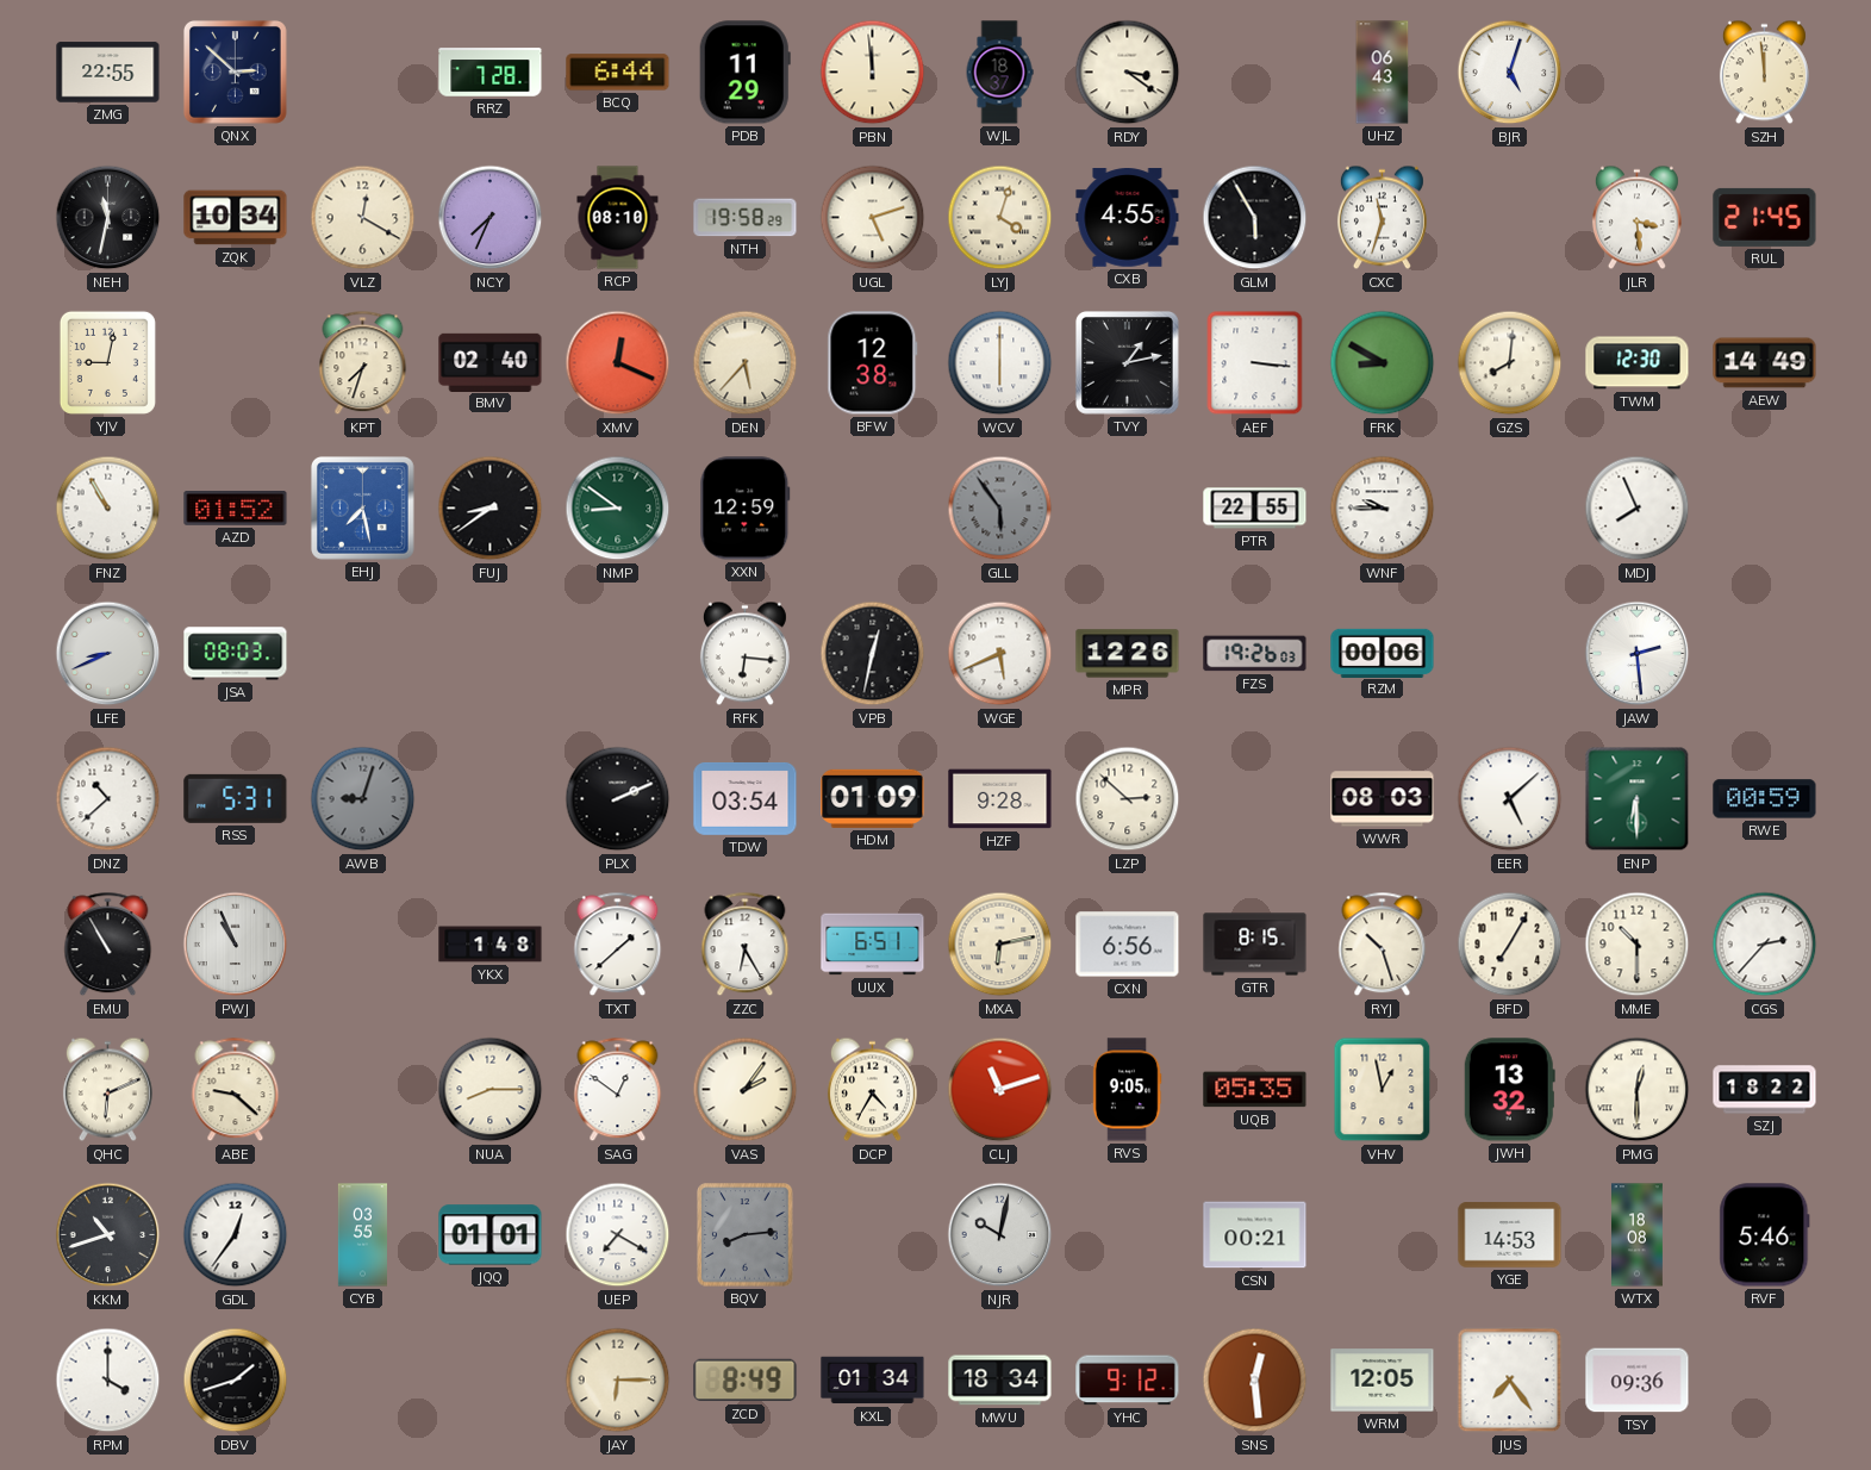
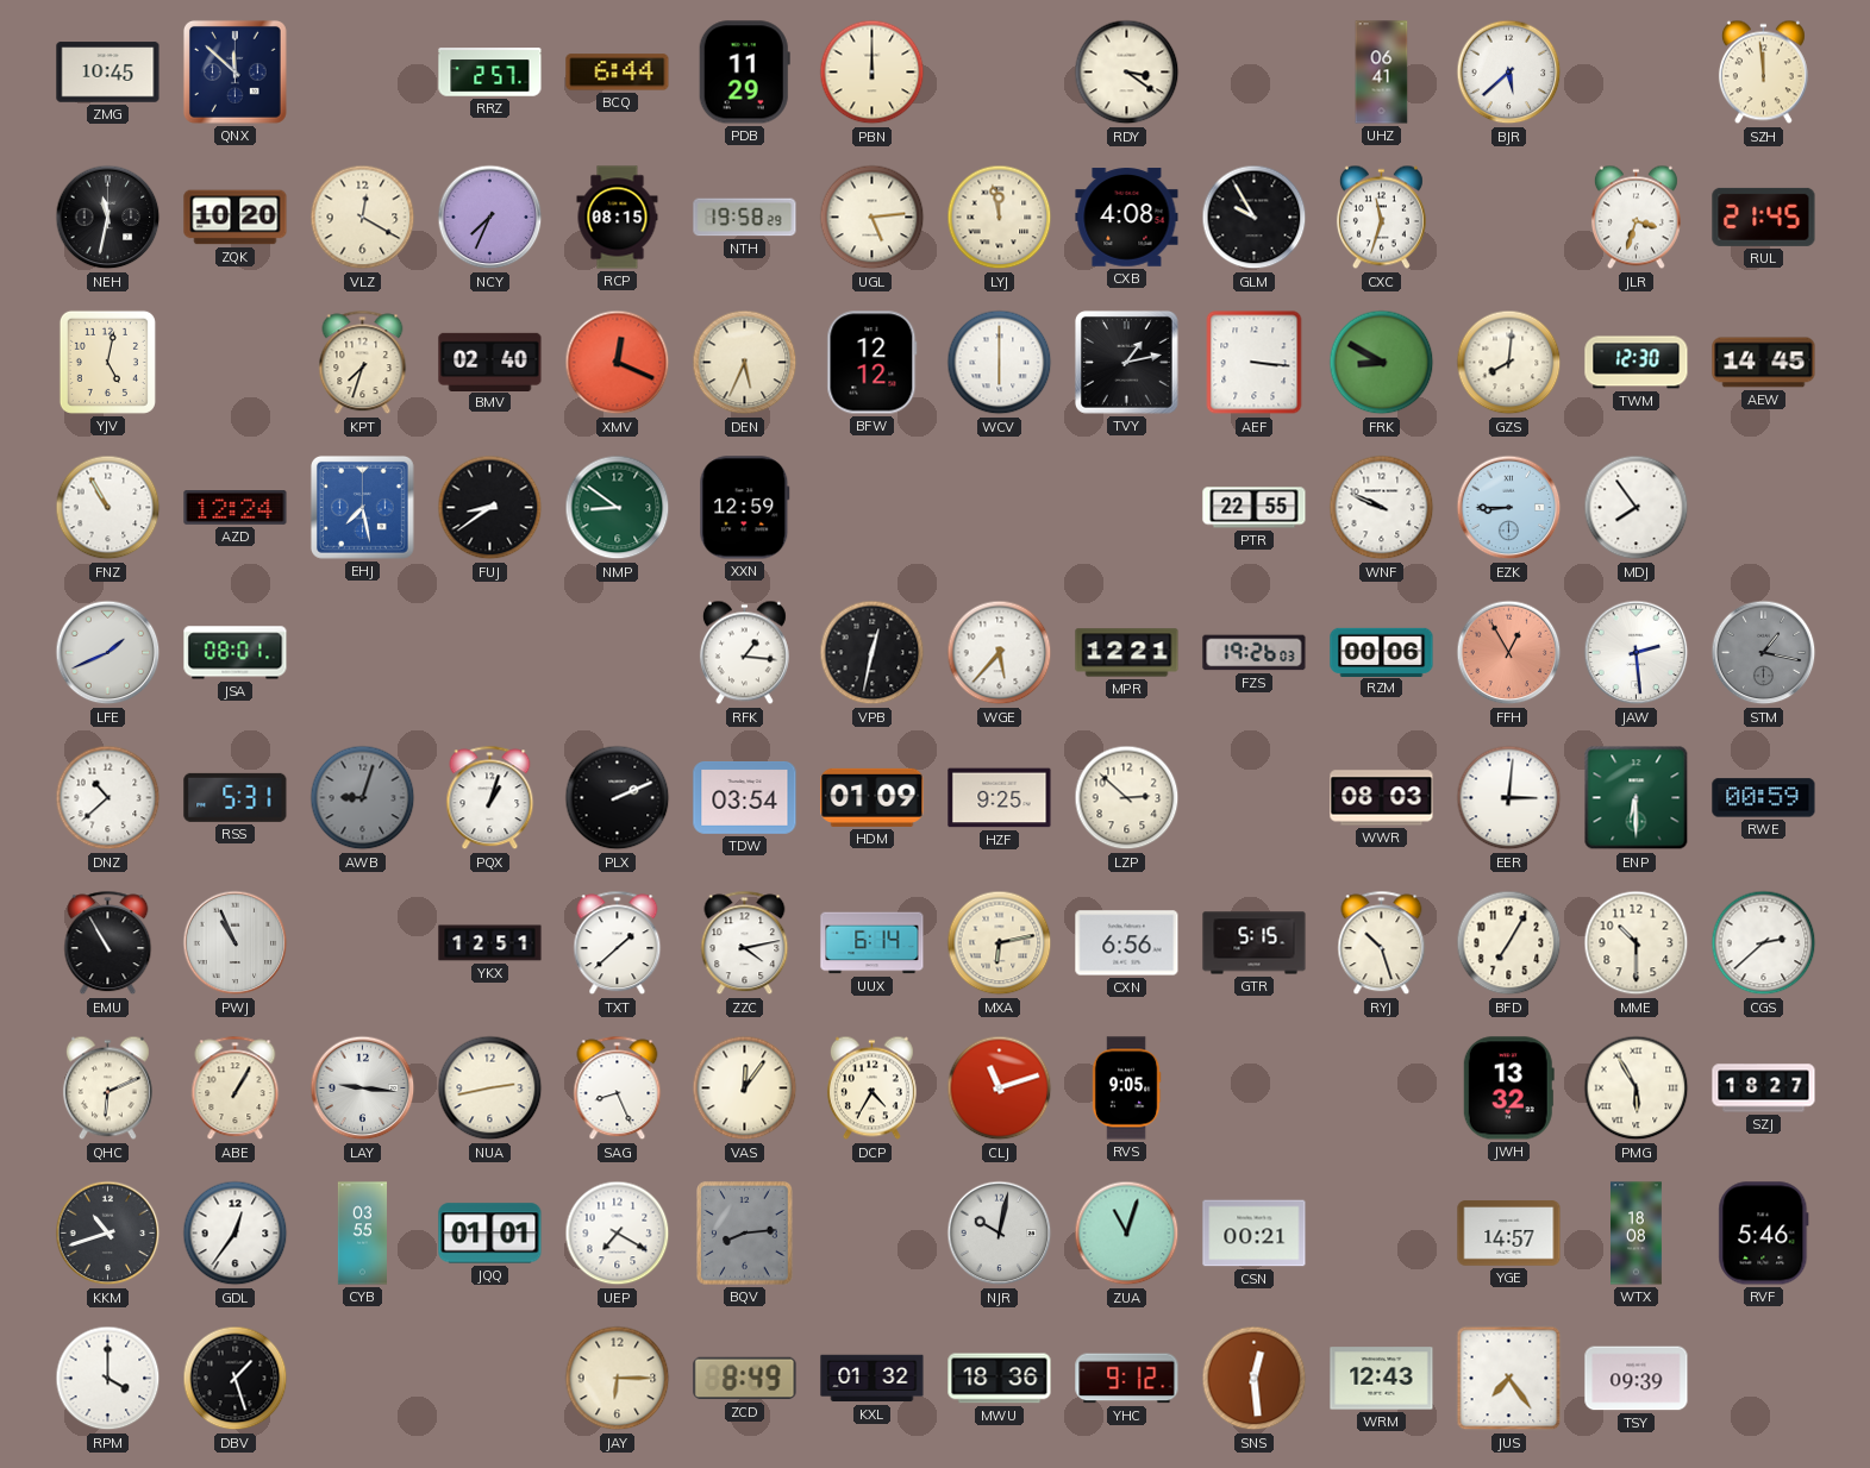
ZMG: 22:55 -> 10:45
QNX: 2:52 -> 11:52
RRZ: 7:28 -> 2:57
PBN: 11:59 -> 12:00
WJL: 18:37 -> none
UHZ: 06:43 -> 06:41
BJR: 5:03 -> 5:38
ZQK: 10:34 -> 10:20
RCP: 08:10 -> 08:15
UGL: 5:12 -> 5:14
LYJ: 4:03 -> 11:58
CXB: 4:55 -> 4:08
GLM: 5:55 -> 9:55
JLR: 3:29 -> 3:33
YJV: 9:02 -> 5:02
DEN: 5:37 -> 5:34
BFW: 12:38 -> 12:12
AEW: 14:49 -> 14:45
AZD: 01:52 -> 12:24
GLL: 5:54 -> none
WNF: 9:45 -> 9:49
EZK: none -> 8:45
MDJ: 7:56 -> 7:54
LFE: 8:41 -> 1:41
JSA: 08:03 -> 08:01
RFK: 6:16 -> 1:16
WGE: 5:41 -> 5:37
MPR: 12:26 -> 12:21
FFH: none -> 12:55
STM: none -> 1:17
PQX: none -> 1:03
HZF: 9:28 -> 9:25
EER: 5:08 -> 3:01
YKX: 1:48 -> 12:51
ZZC: 6:25 -> 4:13
UUX: 6:51 -> 6:14
GTR: 8:15 -> 5:15
CGS: 2:37 -> 2:38
ABE: 9:22 -> 1:05
LAY: none -> 9:16
NUA: 8:15 -> 2:43
SAG: 12:51 -> 8:26
VAS: 2:06 -> 12:06
UQB: 05:35 -> none
VHV: 12:58 -> none
PMG: 12:30 -> 5:55
SZJ: 18:22 -> 18:27
ZUA: none -> 11:03
YGE: 14:53 -> 14:57
DBV: 1:42 -> 1:27
KXL: 01:34 -> 01:32
MWU: 18:34 -> 18:36
WRM: 12:05 -> 12:43
TSY: 09:36 -> 09:39
